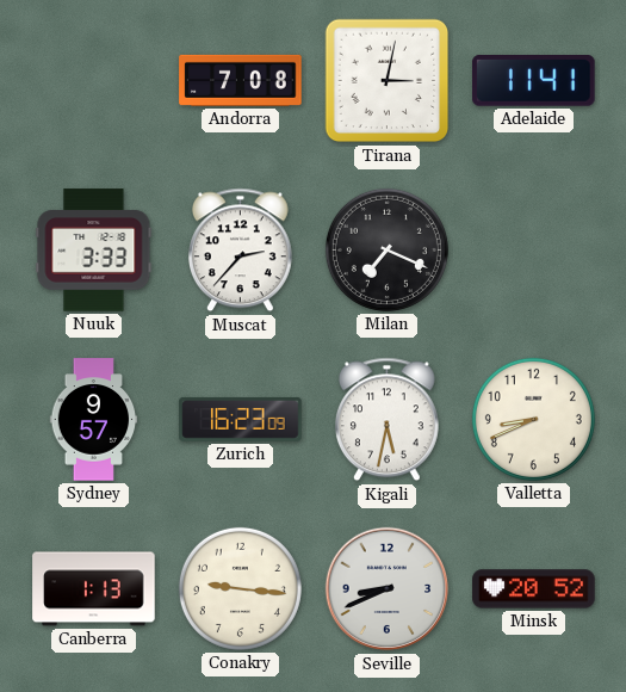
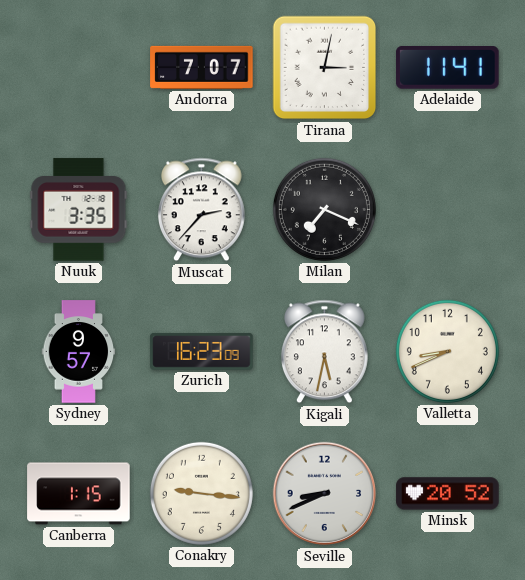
Andorra: 7:08 -> 7:07
Nuuk: 3:33 -> 3:35
Canberra: 1:13 -> 1:15
